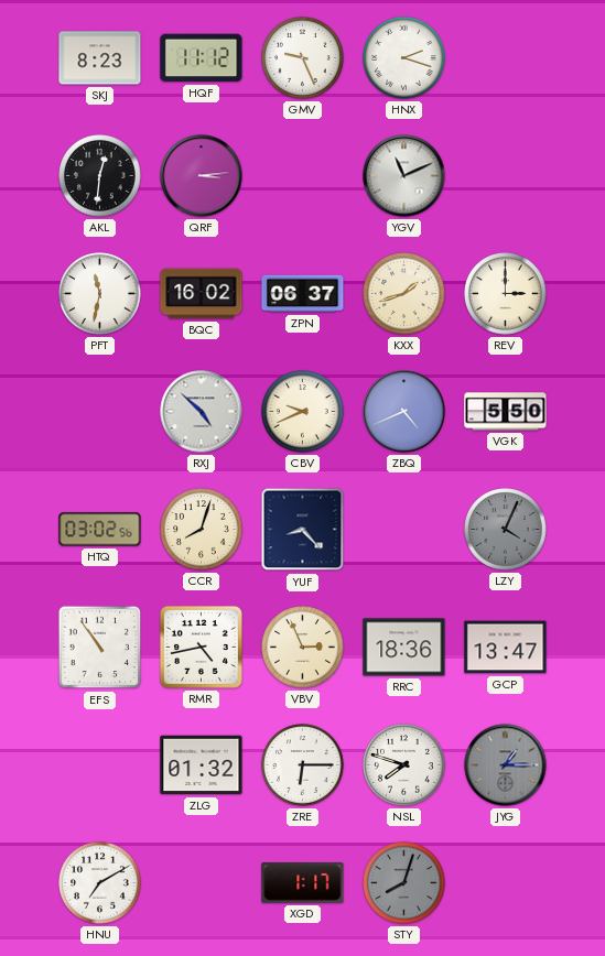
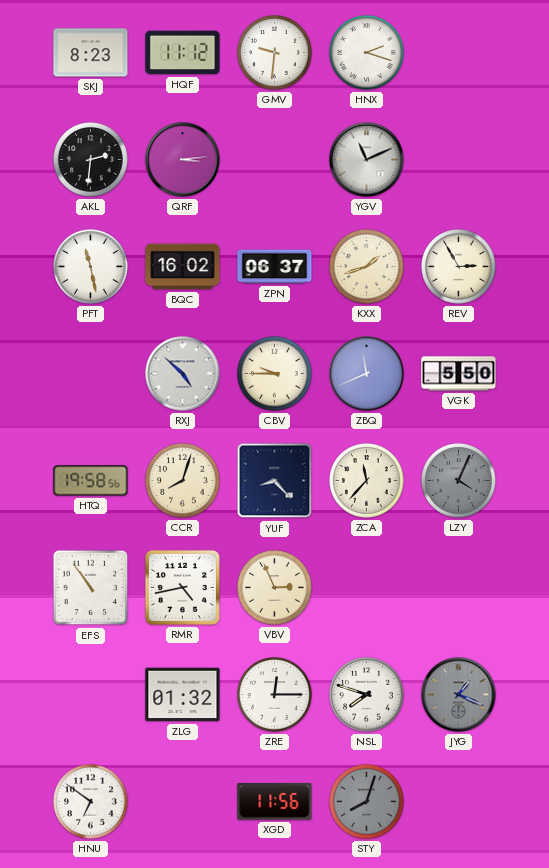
GMV: 9:26 -> 9:31
AKL: 12:31 -> 2:31
PFT: 11:32 -> 11:28
REV: 3:00 -> 2:55
CBV: 9:41 -> 9:45
ZBQ: 4:41 -> 11:41
HTQ: 03:02 -> 19:58
ZCA: none -> 11:37
RRC: 18:36 -> none
GCP: 13:47 -> none
ZRE: 6:15 -> 12:15
JYG: 1:15 -> 1:19
HNU: 7:10 -> 6:51
XGD: 1:17 -> 11:56
